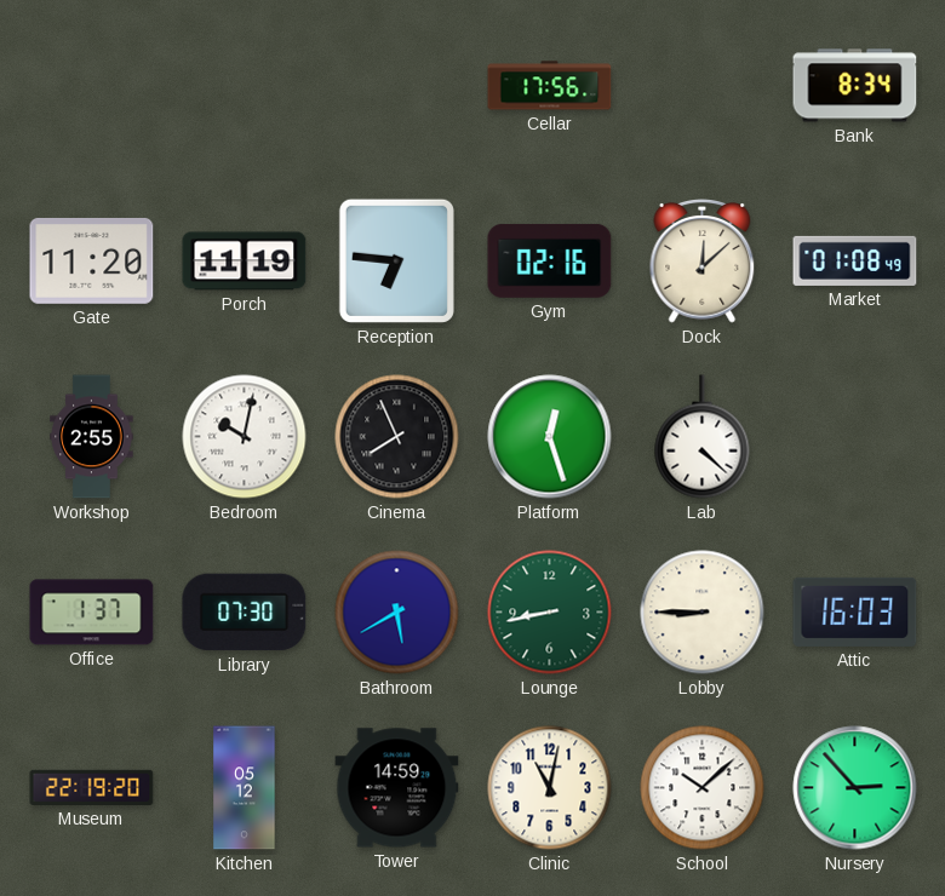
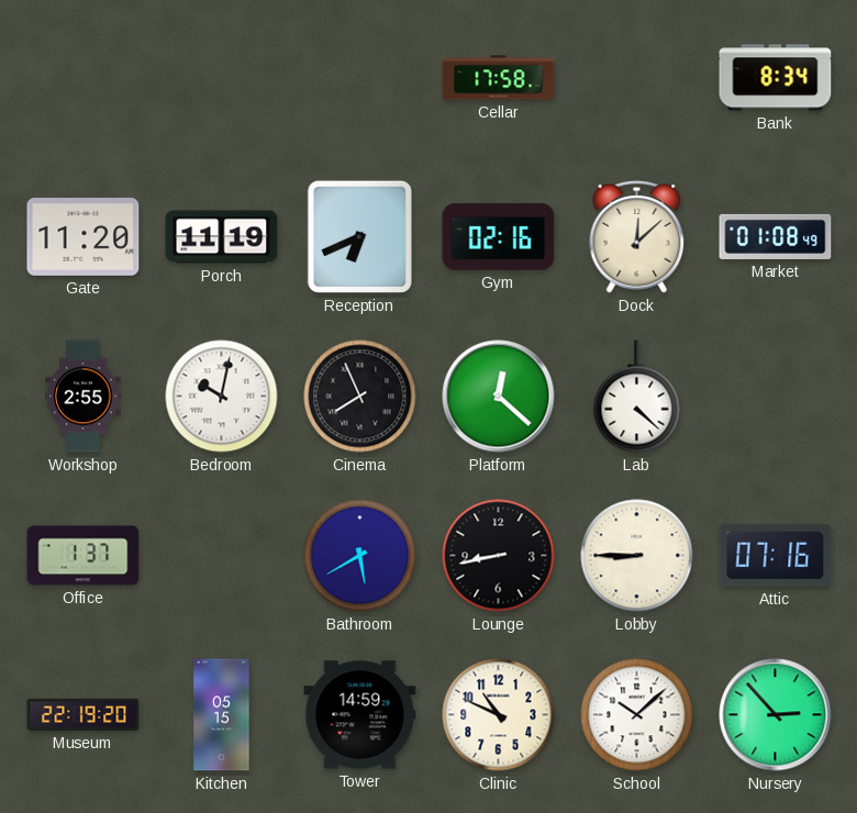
Cellar: 17:56 -> 17:58
Reception: 6:46 -> 6:41
Platform: 12:27 -> 12:22
Library: 07:30 -> none
Lounge dial: green -> black
Attic: 16:03 -> 07:16
Kitchen: 05:12 -> 05:15
Clinic: 11:02 -> 10:49
